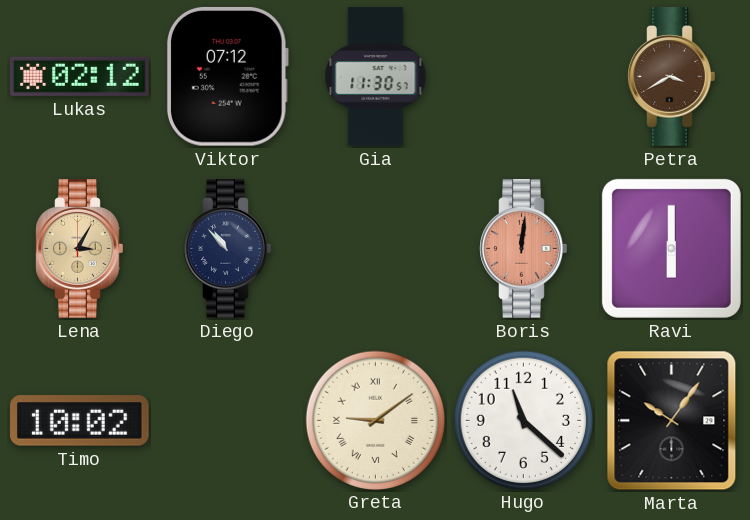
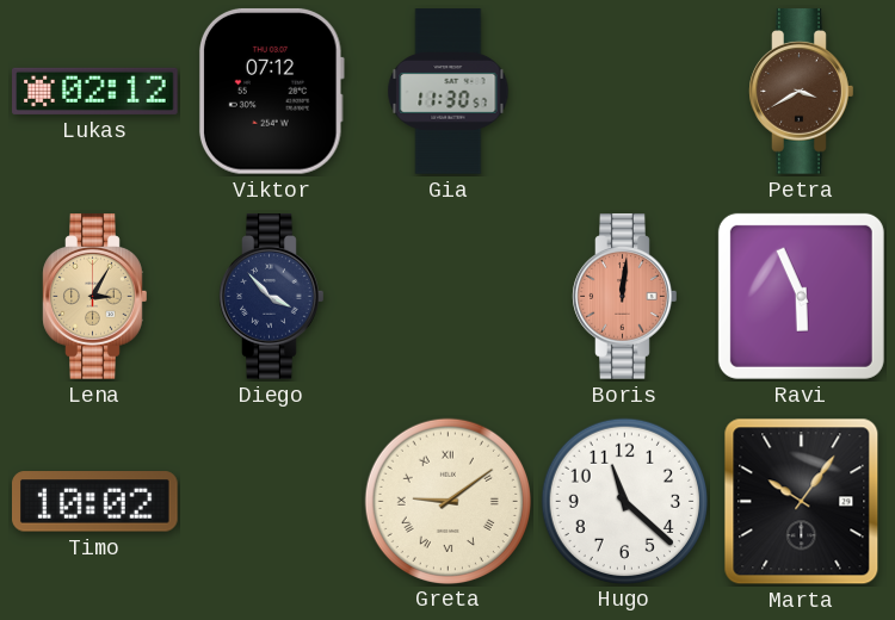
Diego: 10:53 -> 3:53
Ravi: 6:00 -> 5:56
